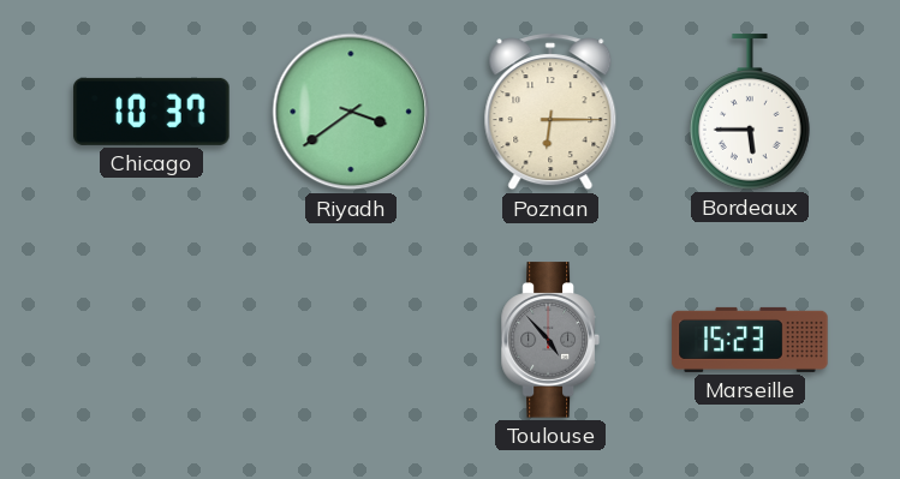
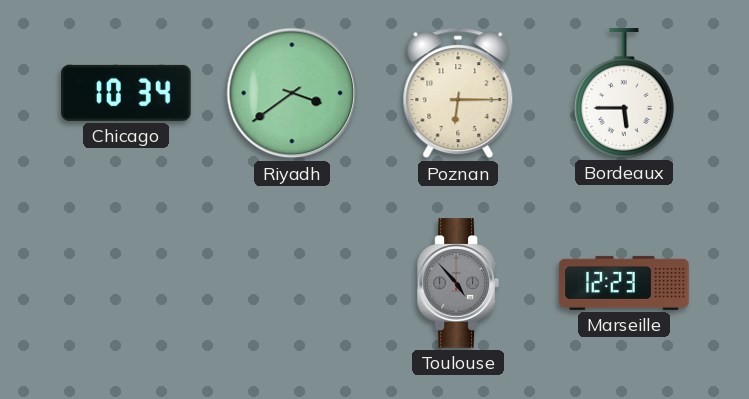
Chicago: 10:37 -> 10:34
Marseille: 15:23 -> 12:23
